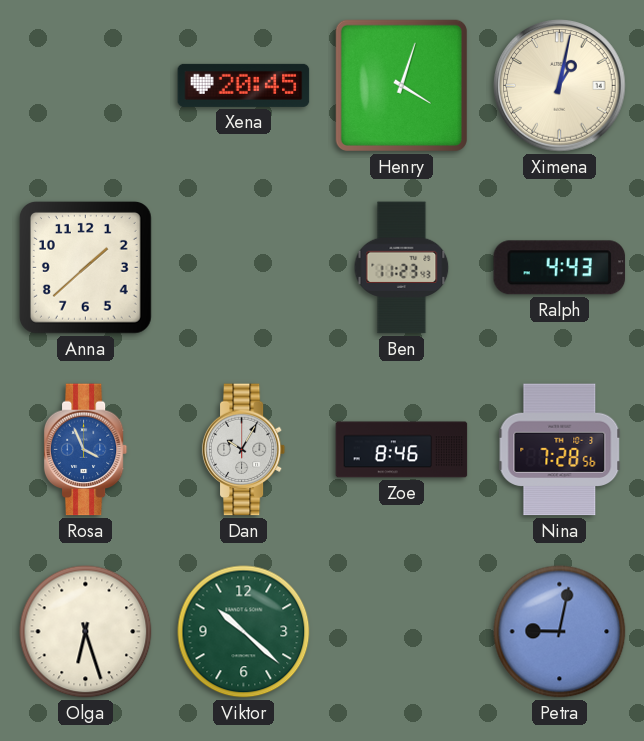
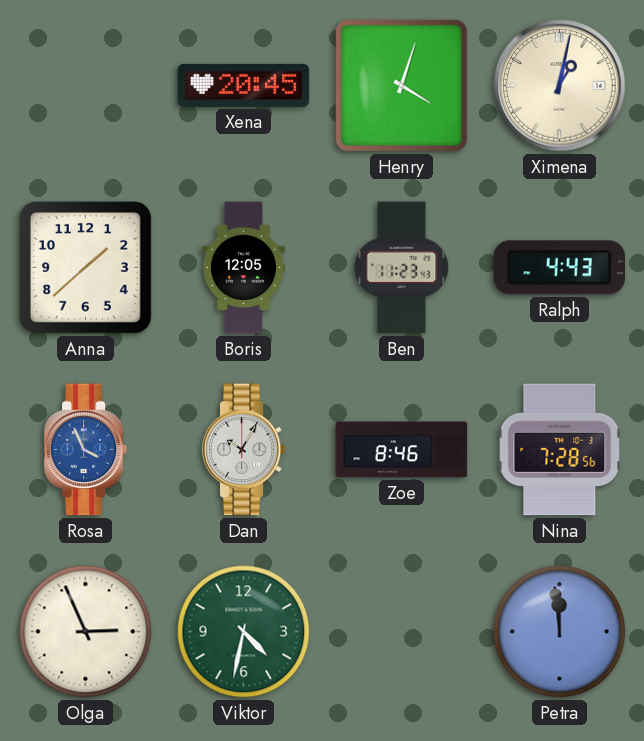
Boris: none -> 12:05
Olga: 6:27 -> 2:56
Viktor: 10:22 -> 4:32
Petra: 9:02 -> 11:59
